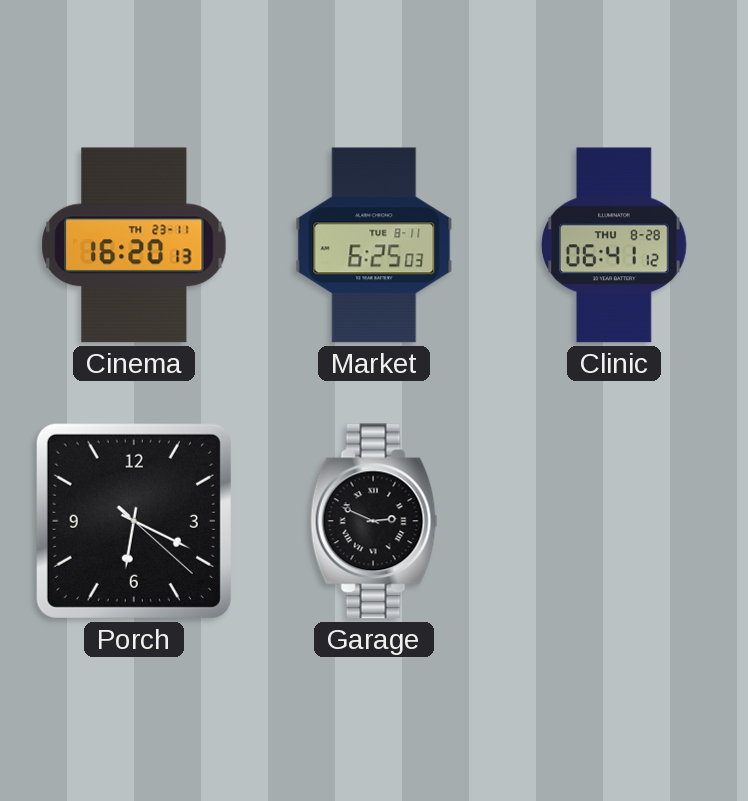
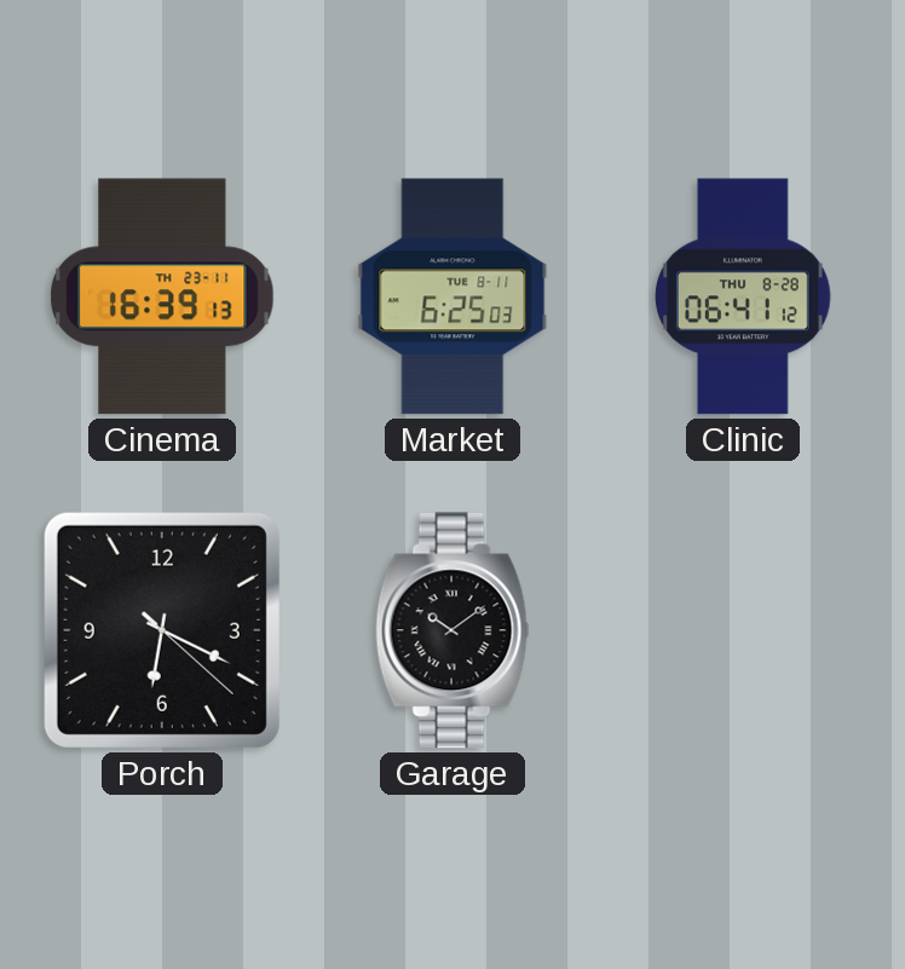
Cinema: 16:20 -> 16:39
Garage: 2:49 -> 10:09
